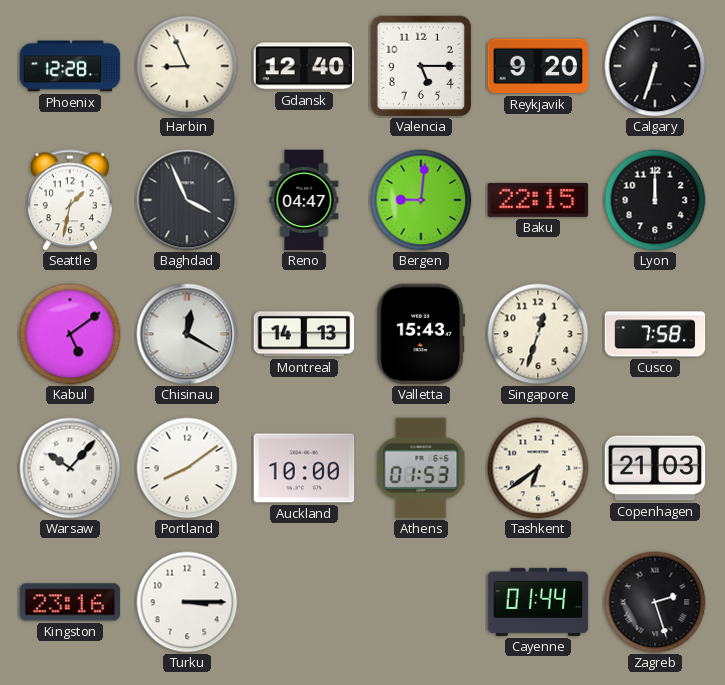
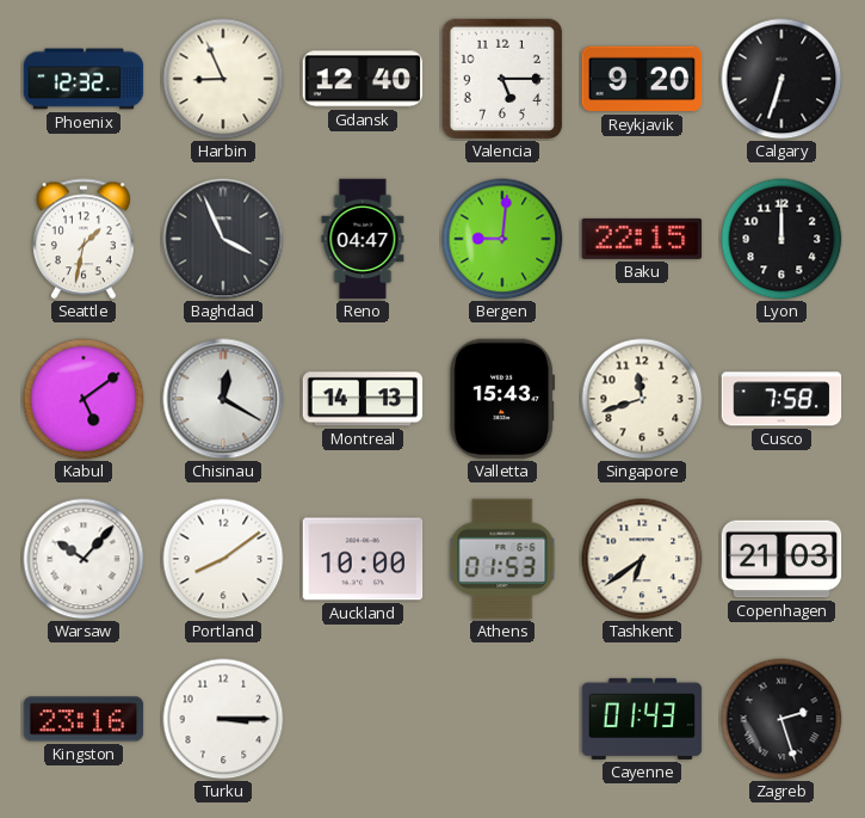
Phoenix: 12:28 -> 12:32
Singapore: 12:33 -> 11:42
Cayenne: 01:44 -> 01:43
